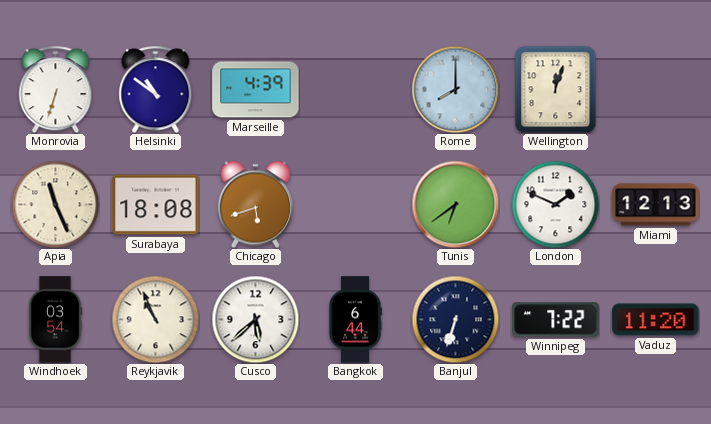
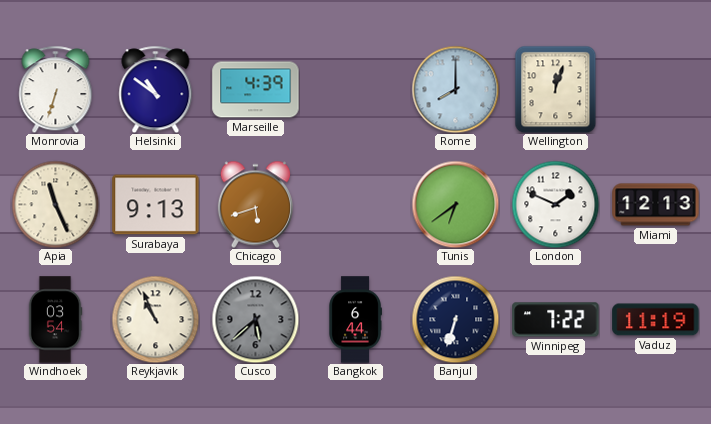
Surabaya: 18:08 -> 9:13
Cusco dial: white -> grey
Vaduz: 11:20 -> 11:19
